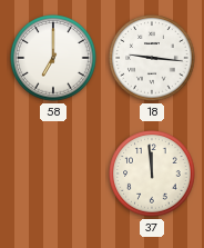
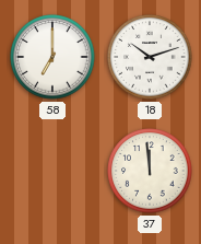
18: 9:16 -> 10:12
